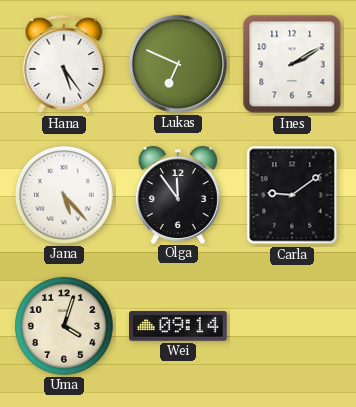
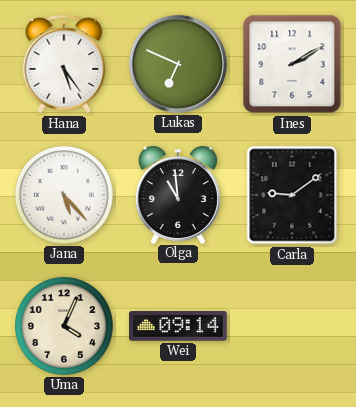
Olga: 11:54 -> 10:59
Uma: 4:03 -> 4:04
